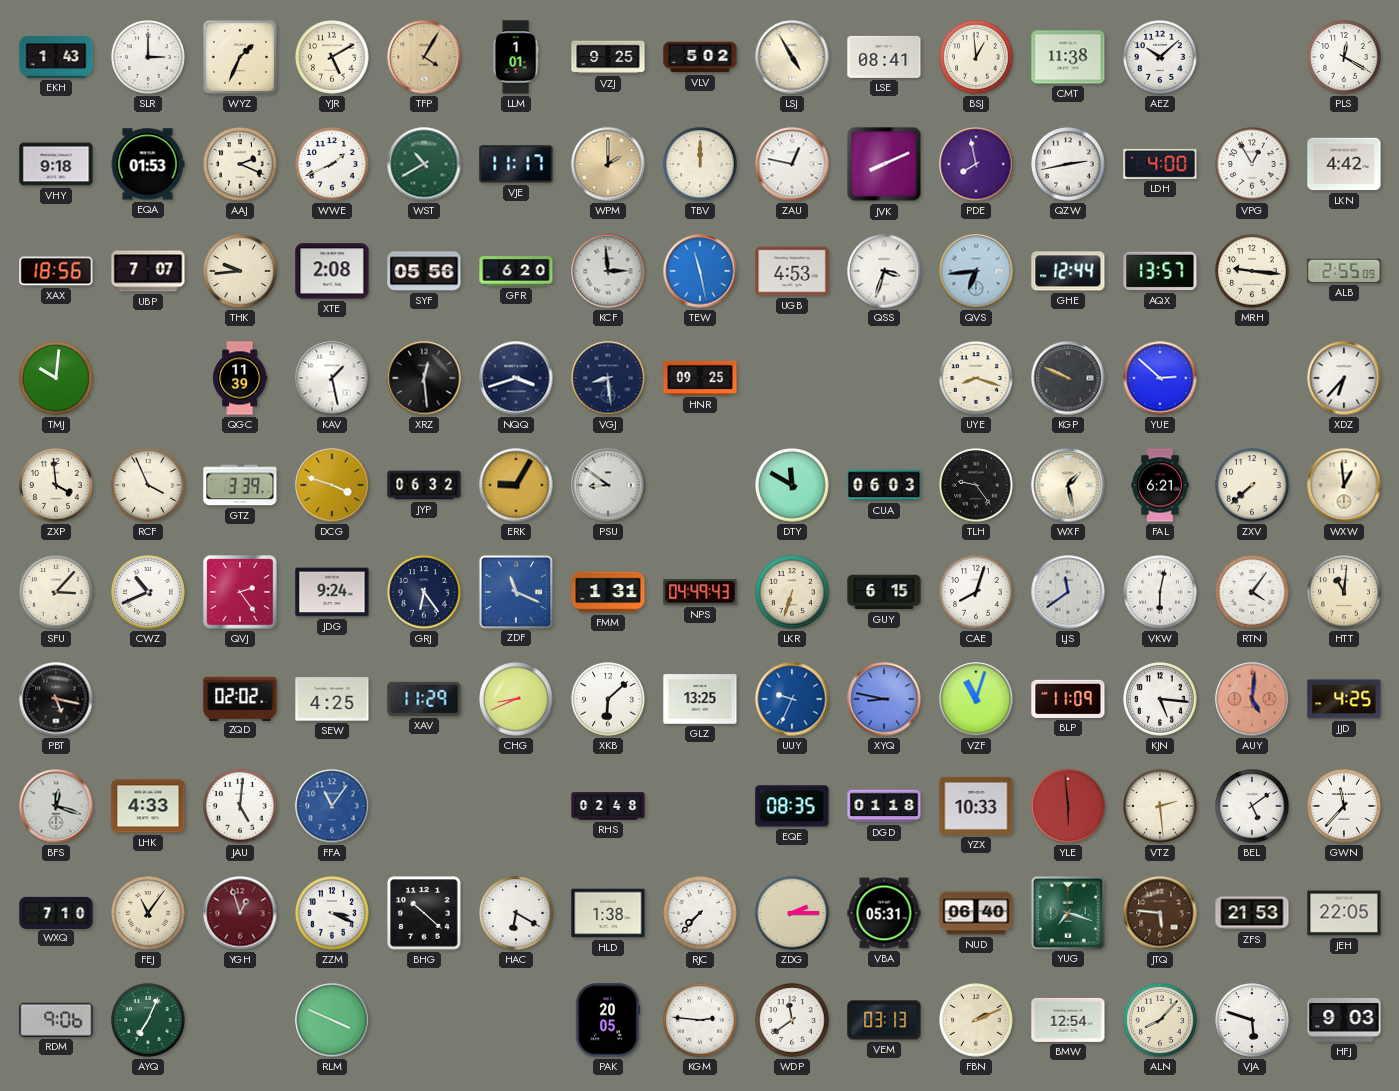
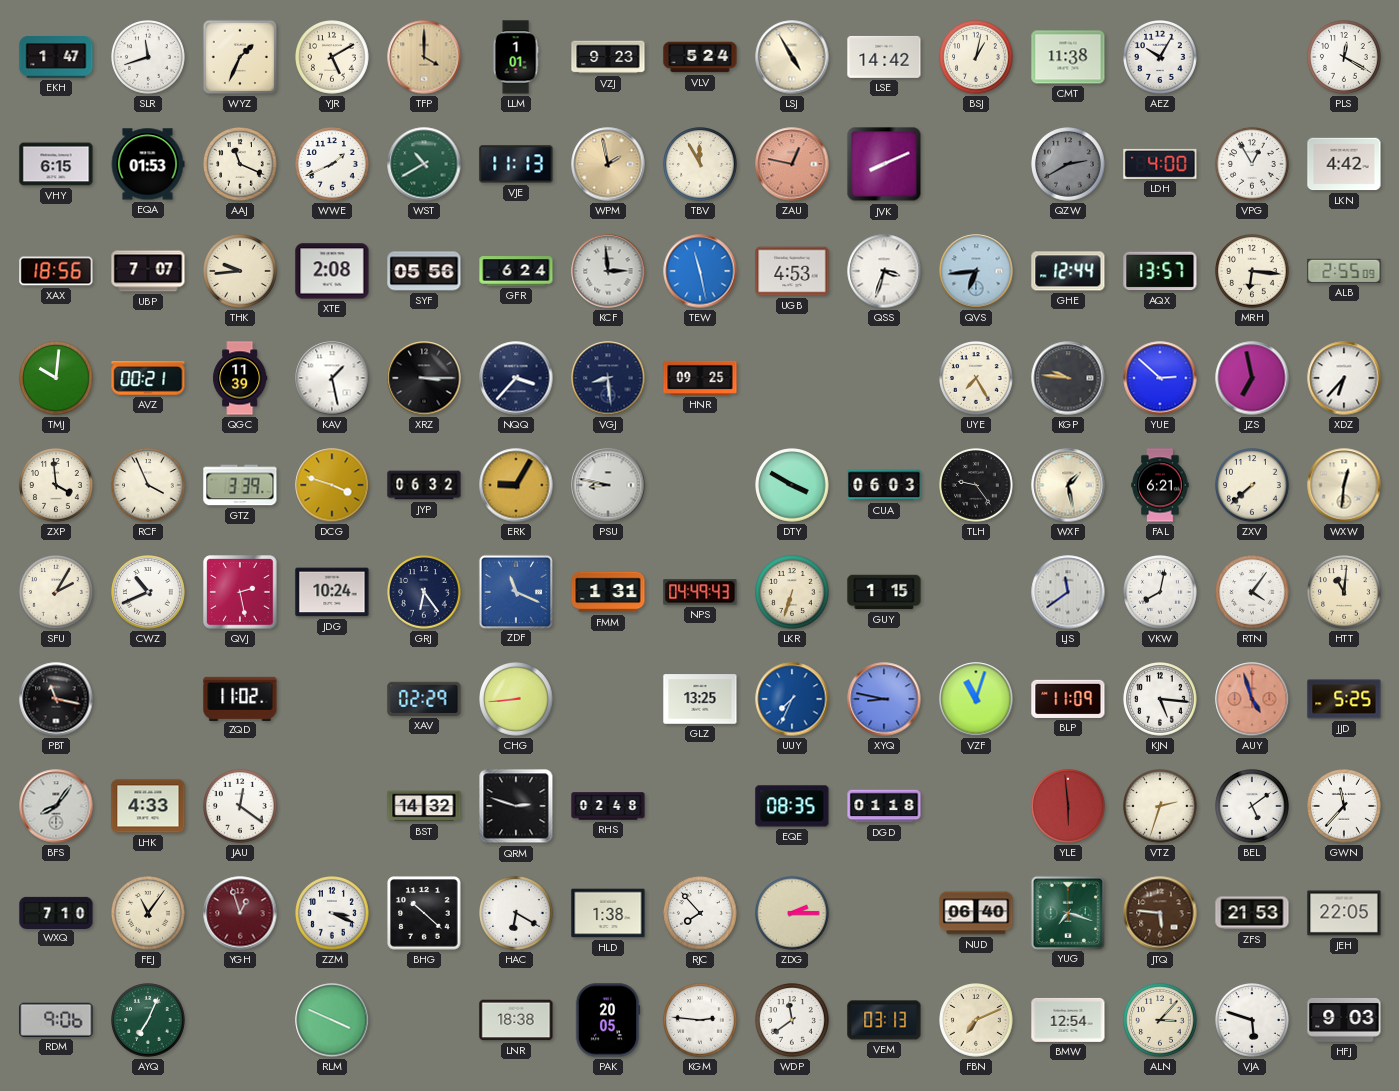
EKH: 1:43 -> 1:47
SLR: 3:00 -> 11:42
TFP: 4:05 -> 4:00
VZJ: 9:25 -> 9:23
VLV: 5:02 -> 5:24
LSE: 08:41 -> 14:42
BSJ: 12:59 -> 1:02
AEZ: 10:08 -> 10:05
VHY: 9:18 -> 6:15
AAJ: 2:19 -> 11:19
VJE: 11:17 -> 11:13
WPM: 2:00 -> 1:58
TBV: 12:00 -> 11:55
ZAU dial: white -> salmon
PDE: 7:58 -> none
QZW: 2:43 -> 2:40
QZW dial: white -> grey
GFR: 6:20 -> 6:24
MRH: 9:16 -> 6:16
AVZ: none -> 00:21
XRZ: 12:29 -> 3:15
NQQ: 3:42 -> 3:37
UYE: 8:18 -> 7:25
KGP: 9:49 -> 9:46
JZS: none -> 6:58
PSU: 8:51 -> 8:47
DTY: 11:50 -> 3:50
WXW: 12:59 -> 12:31
SFU: 3:07 -> 2:05
QVJ: 2:24 -> 2:28
JDG: 9:24 -> 10:24
GUY: 6:15 -> 1:15
CAE: 8:03 -> none
VKW: 6:02 -> 8:02
PBT: 5:17 -> 11:17
ZQD: 02:02 -> 11:02
SEW: 4:25 -> none
XAV: 11:29 -> 02:29
CHG: 8:41 -> 8:44
XKB: 6:08 -> none
UUY: 9:34 -> 7:34
AUY: 5:01 -> 4:57
JJD: 4:25 -> 5:25
BFS: 12:18 -> 8:06
JAU: 5:01 -> 12:21
FFA: 11:06 -> none
BST: none -> 14:32
QRM: none -> 2:48
YZX: 10:33 -> none
VTZ: 2:29 -> 2:33
RJC: 7:37 -> 7:53
VBA: 05:31 -> none
LNR: none -> 18:38
FBN: 2:11 -> 7:11
ALN: 8:07 -> 3:07
